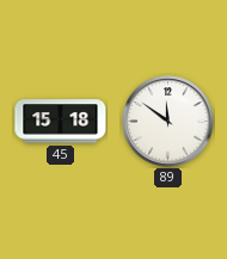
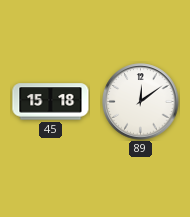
89: 11:51 -> 12:09
